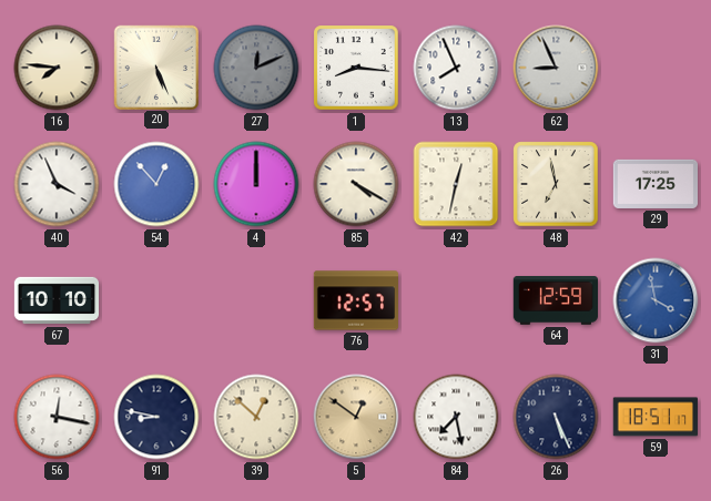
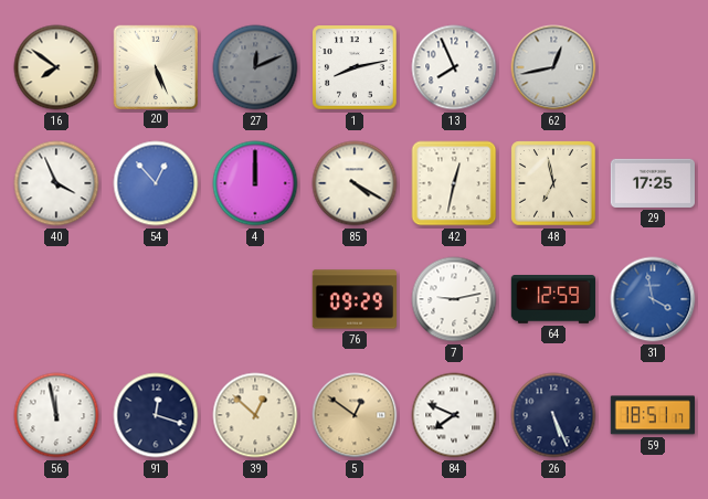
16: 7:46 -> 7:51
1: 8:16 -> 8:13
62: 8:56 -> 12:43
67: 10:10 -> none
76: 12:57 -> 09:29
7: none -> 9:13
56: 12:17 -> 11:58
91: 8:47 -> 12:18
84: 7:28 -> 7:49
